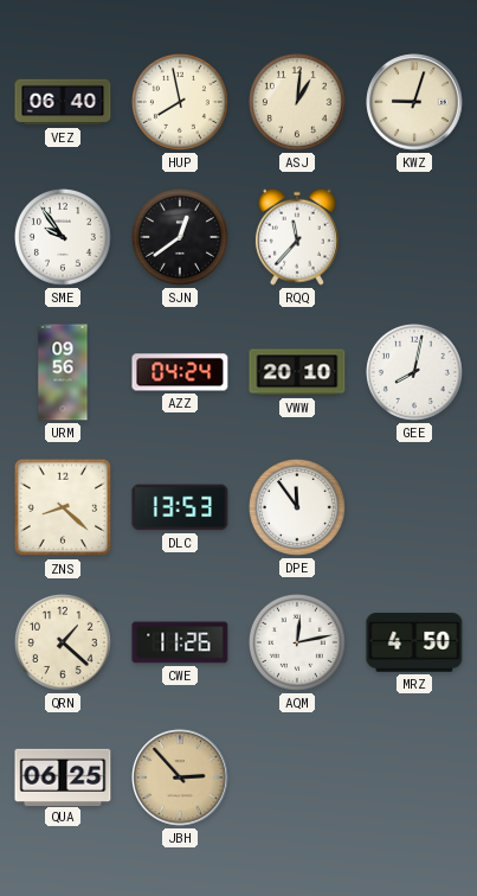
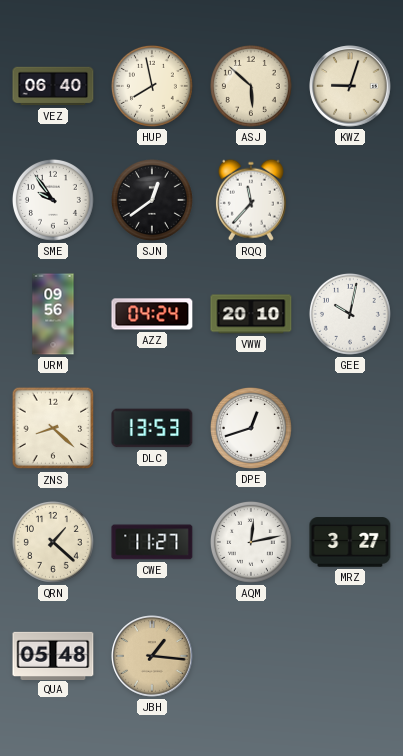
ASJ: 1:01 -> 5:52
GEE: 8:02 -> 10:02
DPE: 11:54 -> 12:42
CWE: 11:26 -> 11:27
MRZ: 4:50 -> 3:27
QUA: 06:25 -> 05:48
JBH: 2:53 -> 1:16
